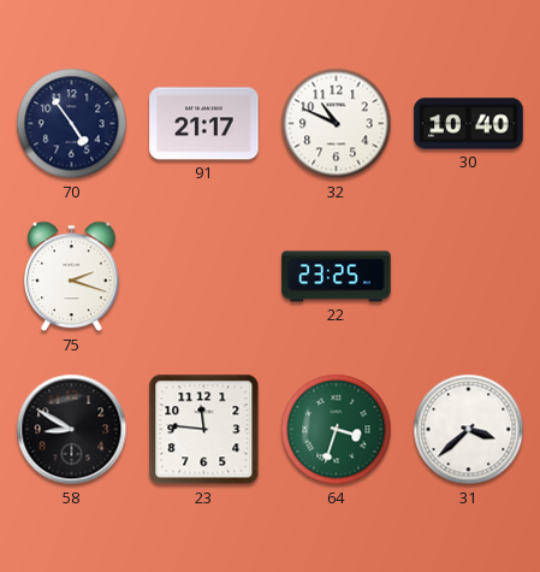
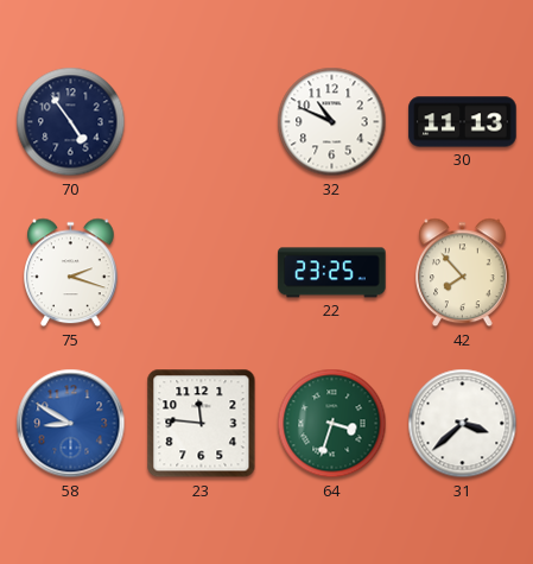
91: 21:17 -> none
30: 10:40 -> 11:13
42: none -> 7:53
58 dial: black -> blue
